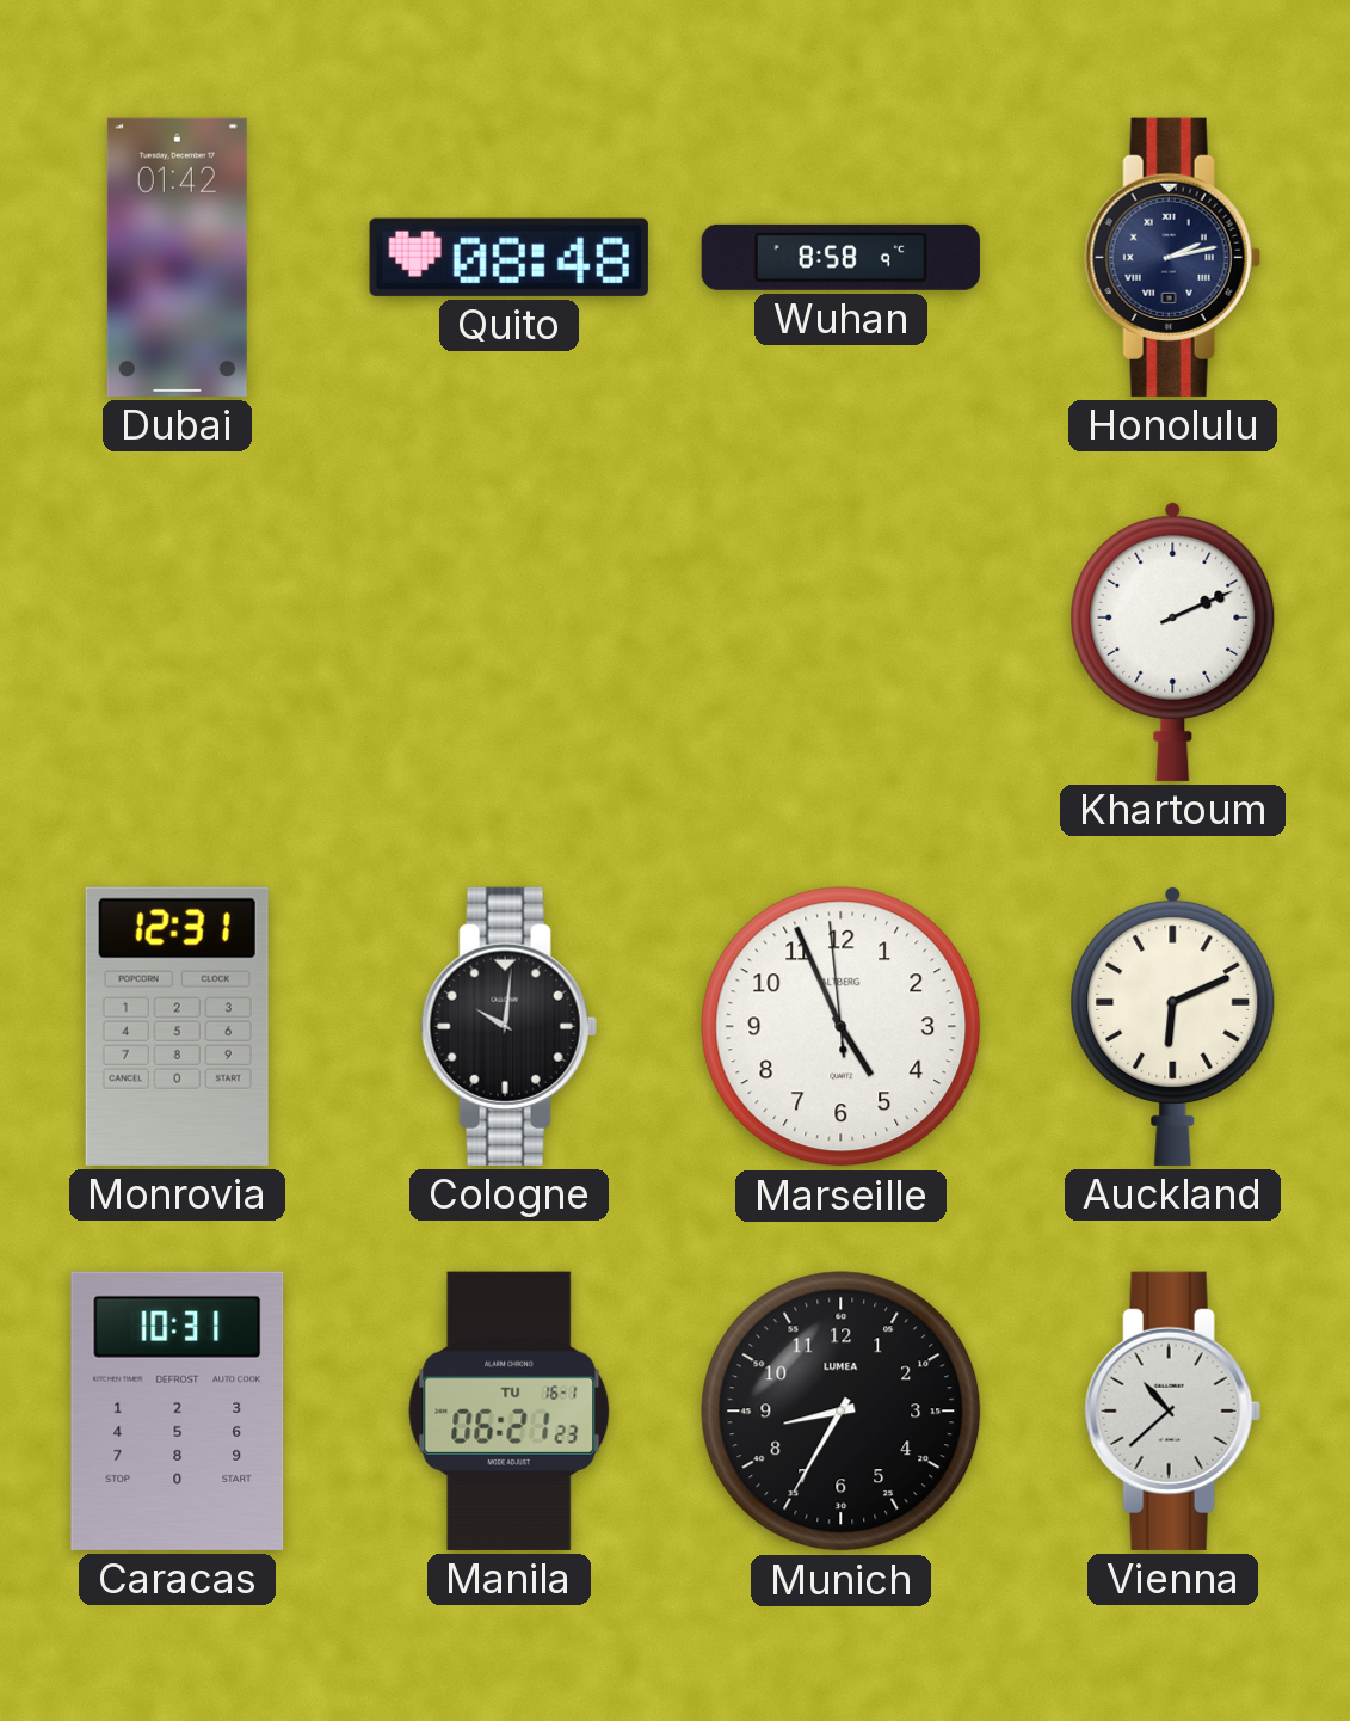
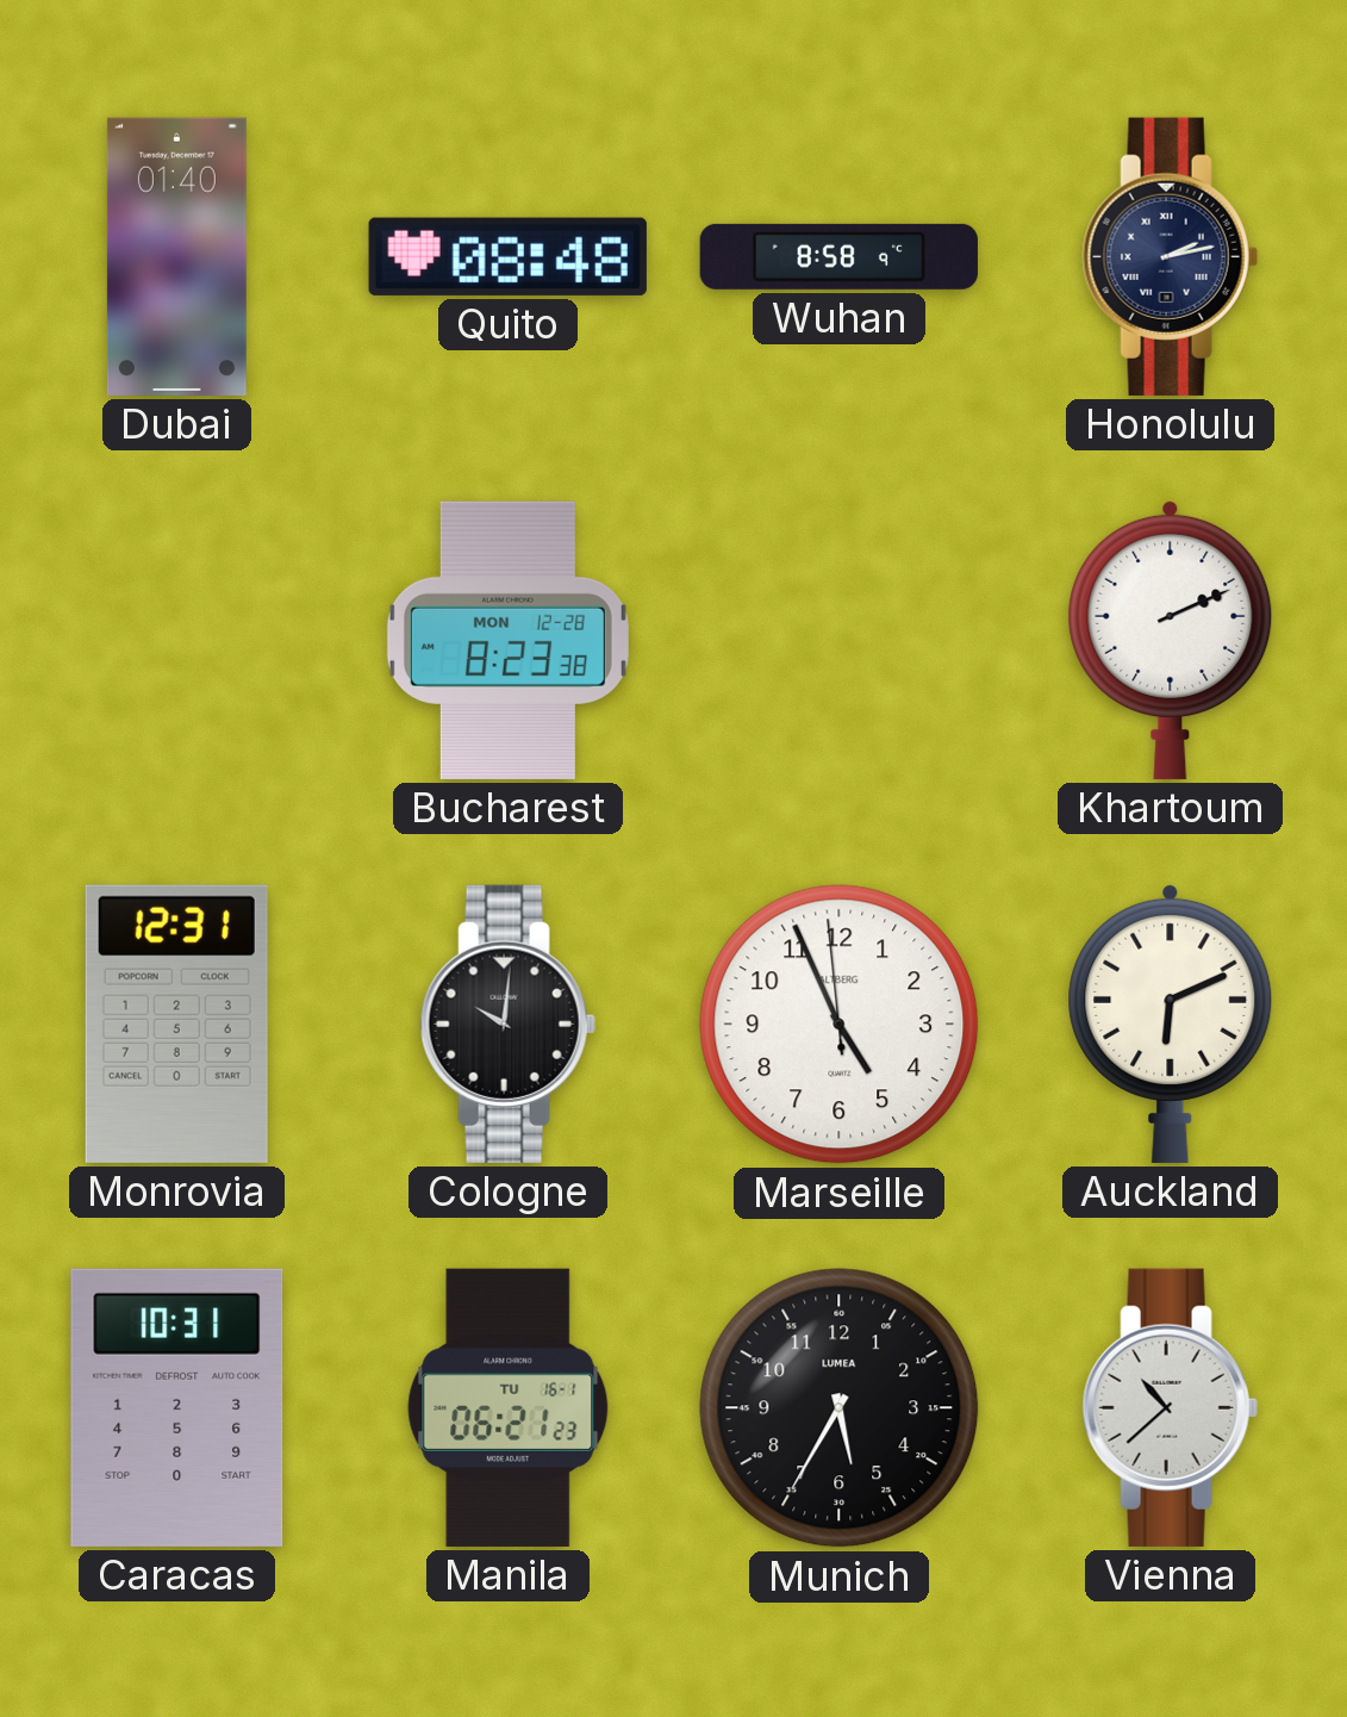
Dubai: 01:42 -> 01:40
Bucharest: none -> 8:23
Munich: 8:35 -> 5:35
